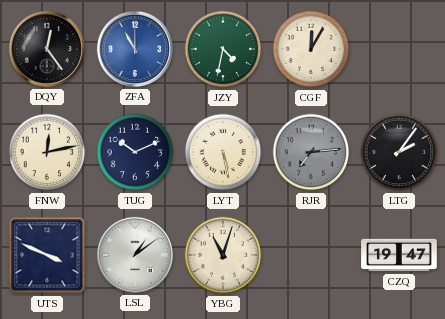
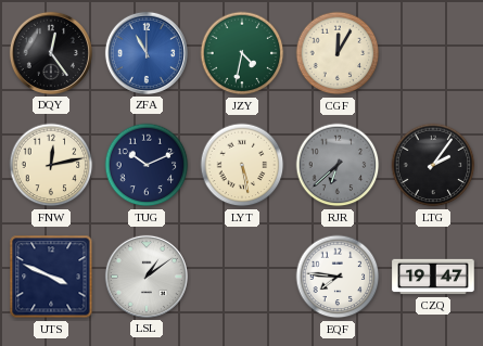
RJR: 7:14 -> 6:38
YBG: 11:03 -> none
EQF: none -> 7:46
